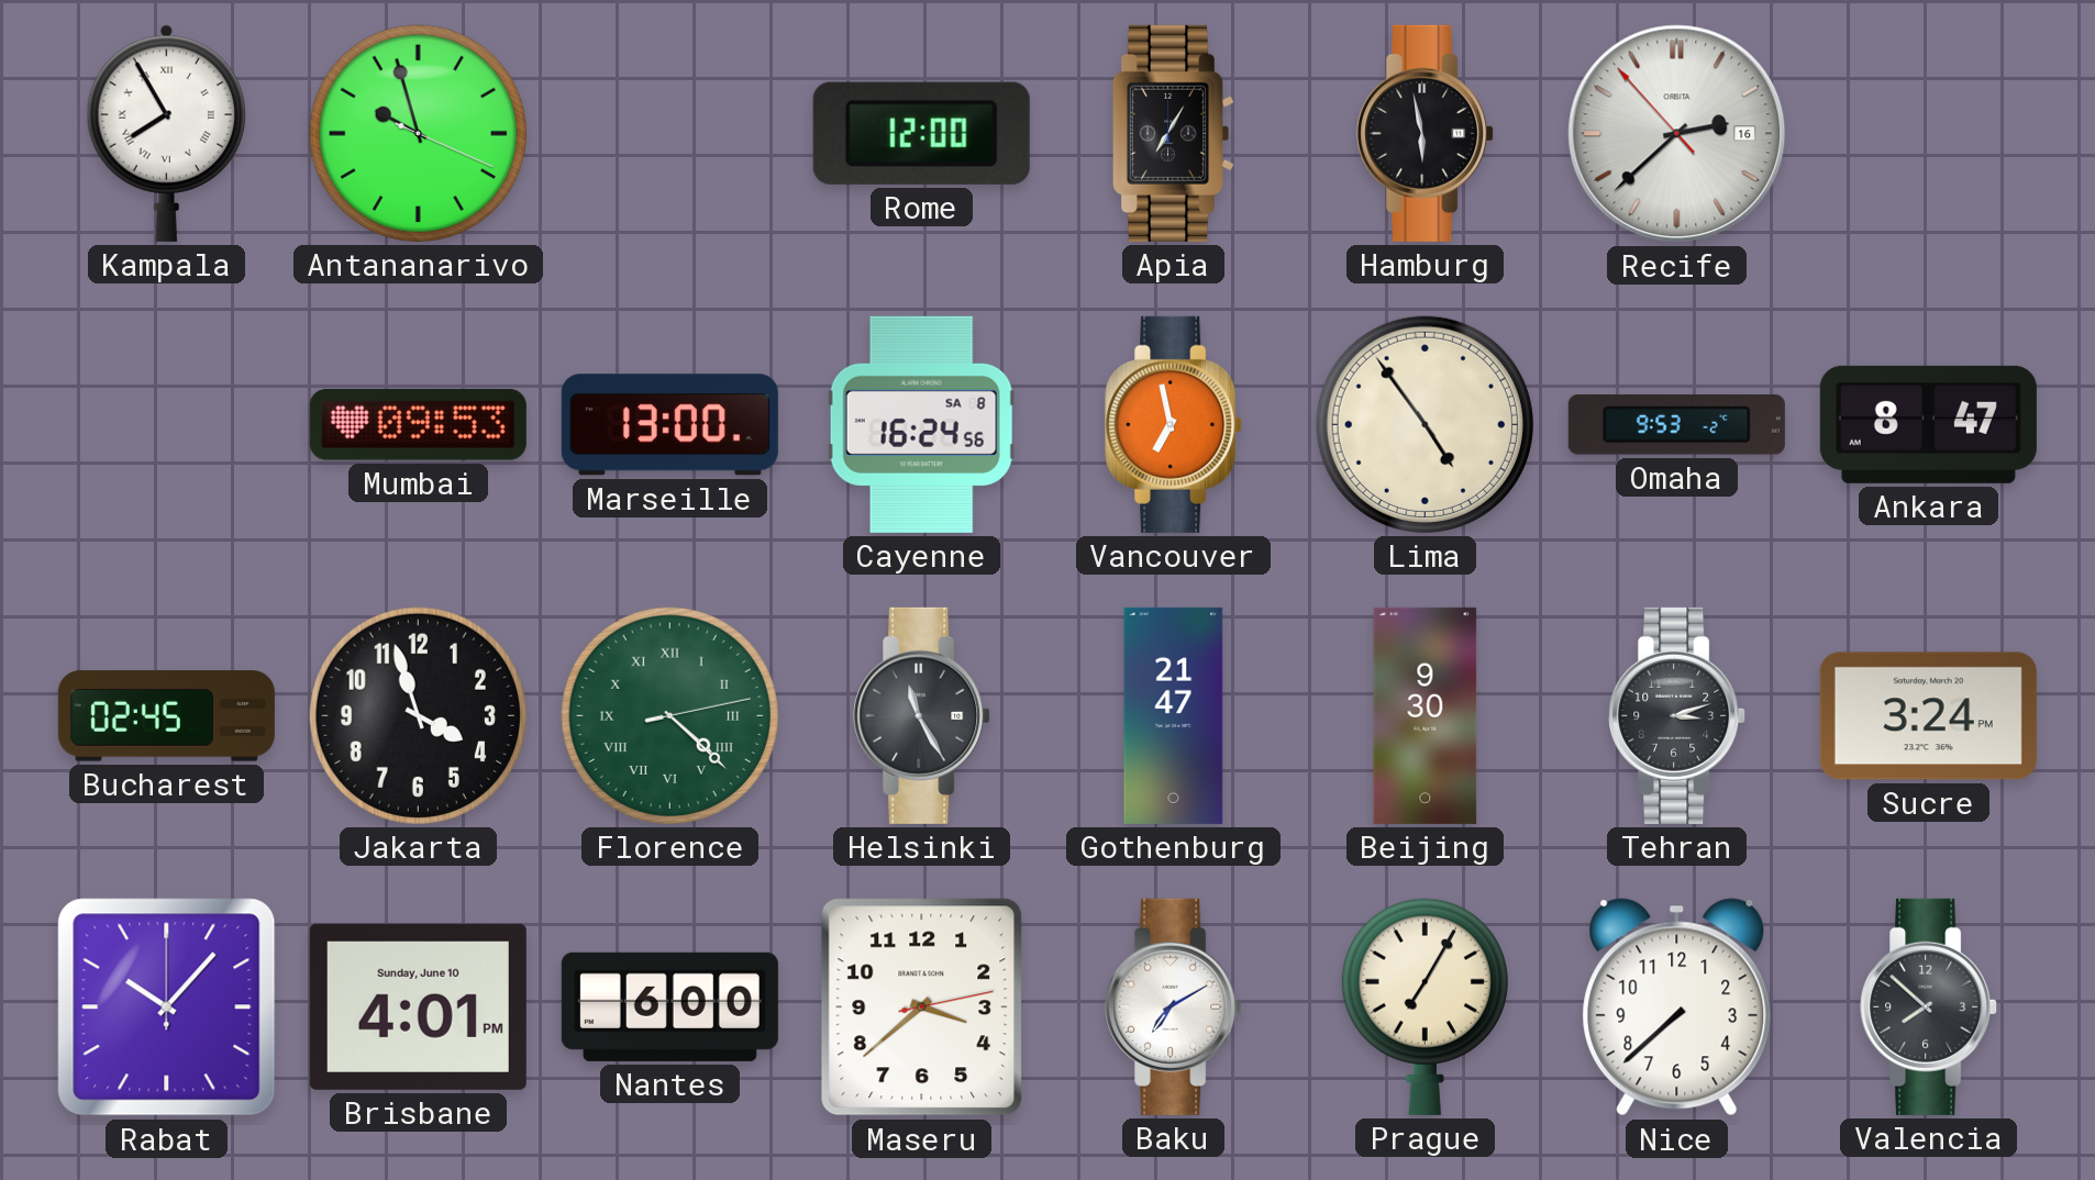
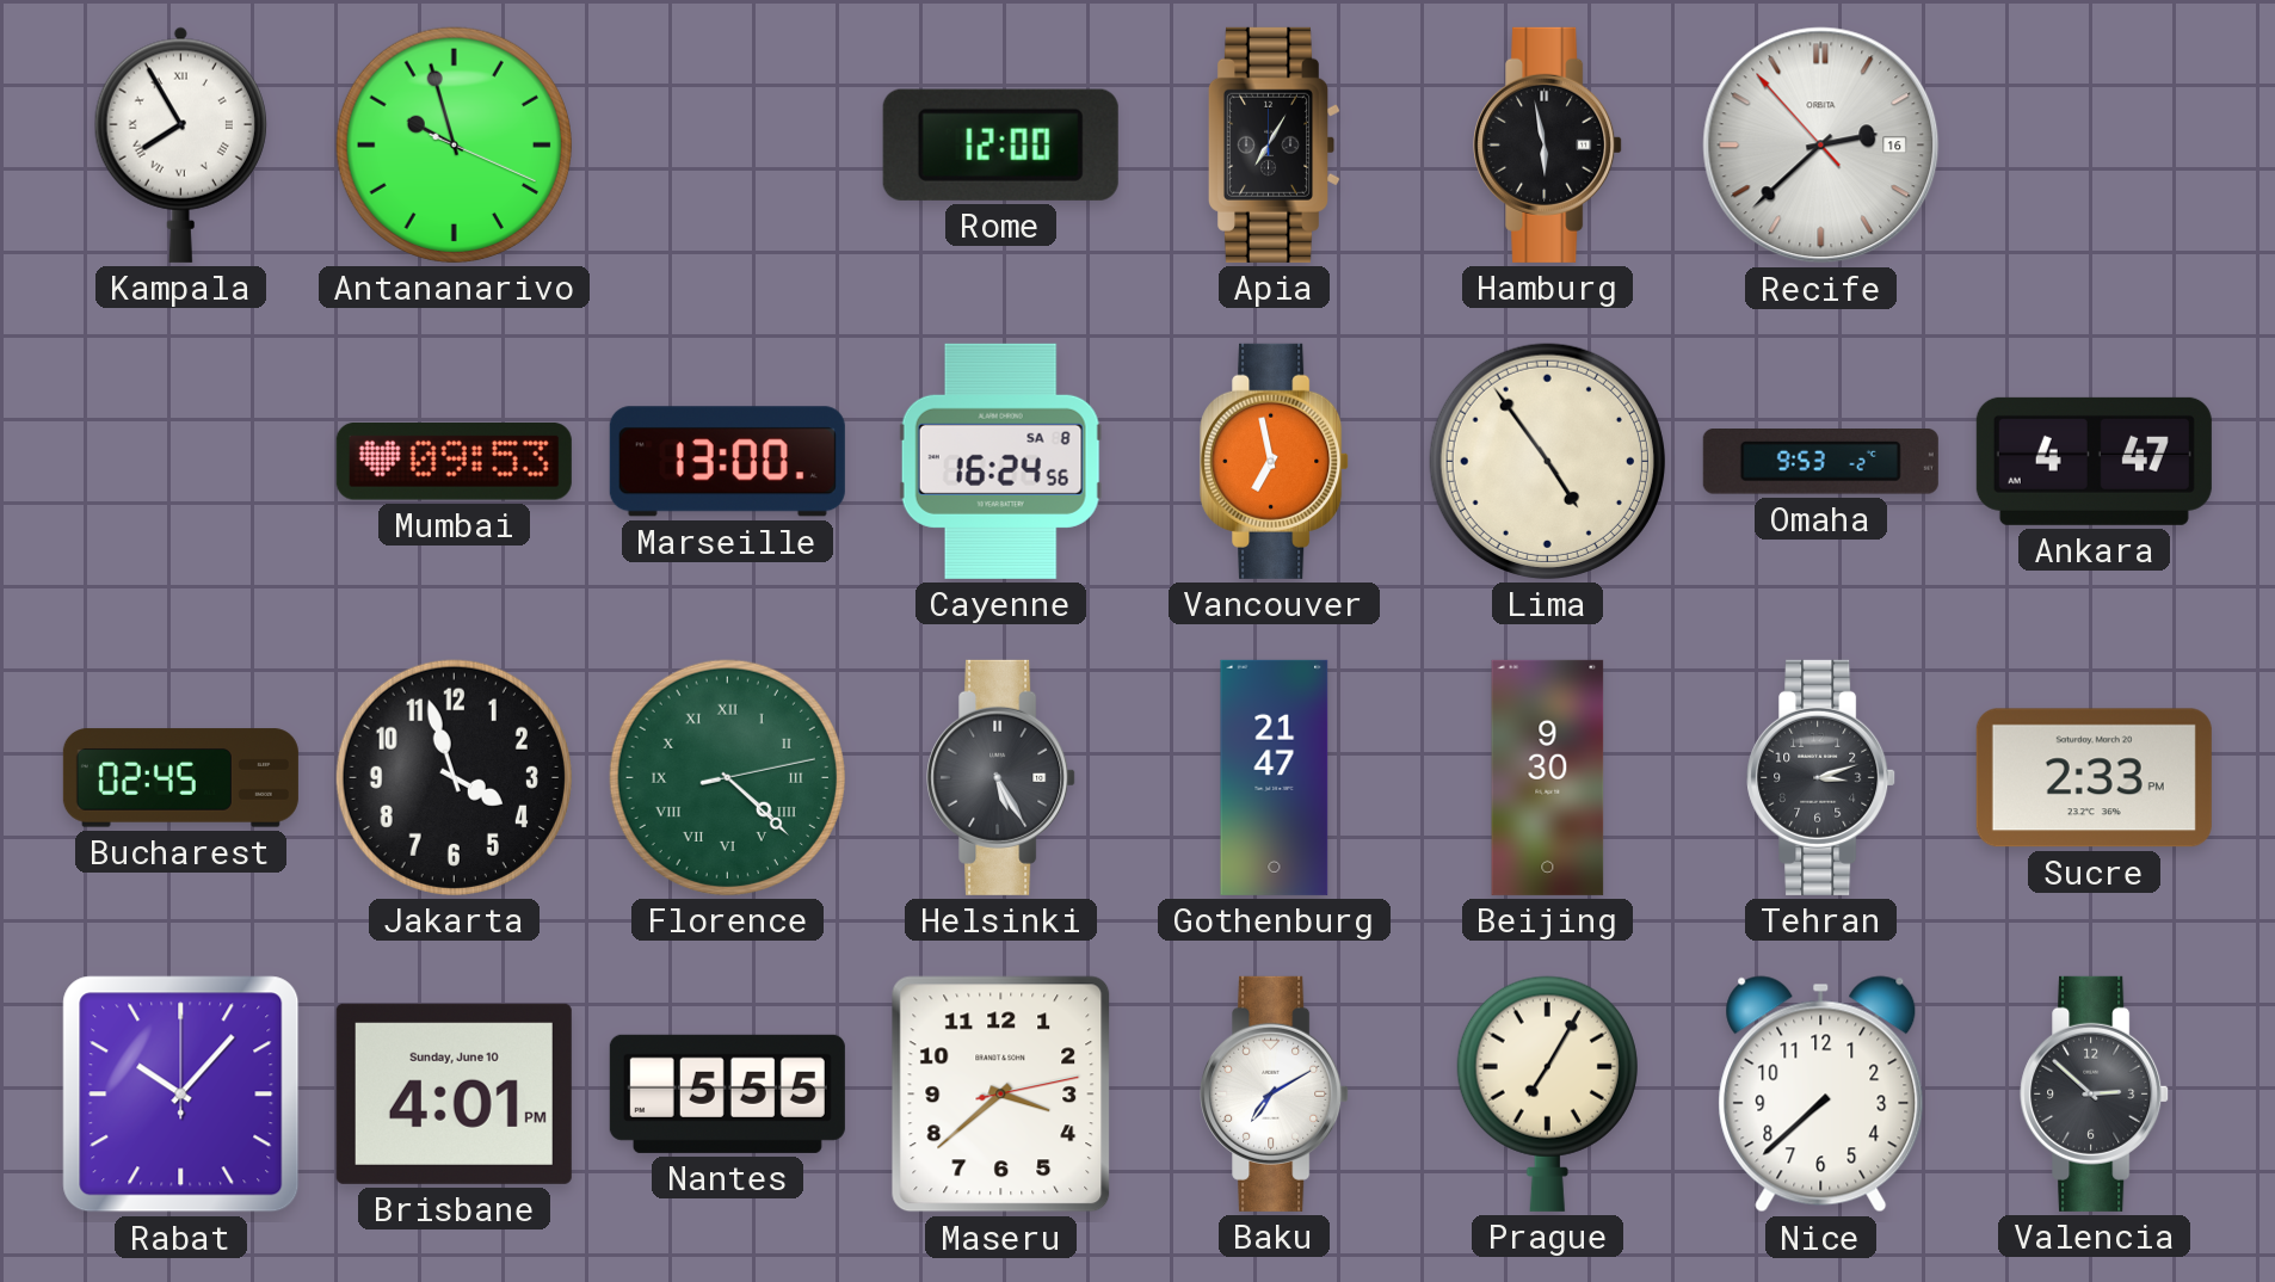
Ankara: 8:47 -> 4:47
Helsinki: 11:25 -> 5:25
Sucre: 3:24 -> 2:33
Nantes: 6:00 -> 5:55
Valencia: 7:52 -> 2:52
